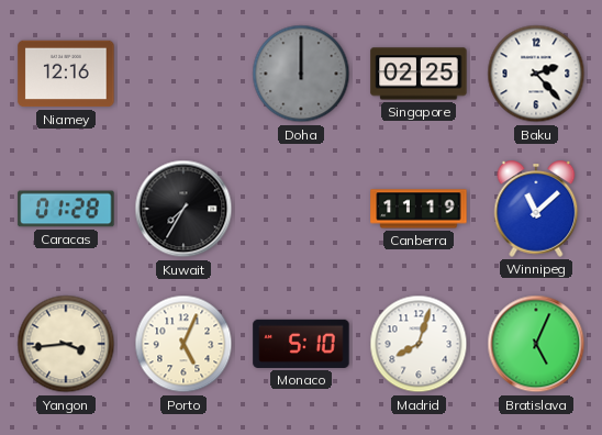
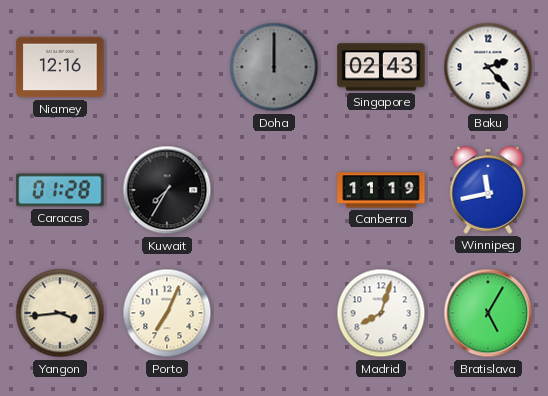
Singapore: 02:25 -> 02:43
Winnipeg: 11:08 -> 11:43
Porto: 5:04 -> 7:04
Monaco: 5:10 -> none
Bratislava: 5:04 -> 5:05
